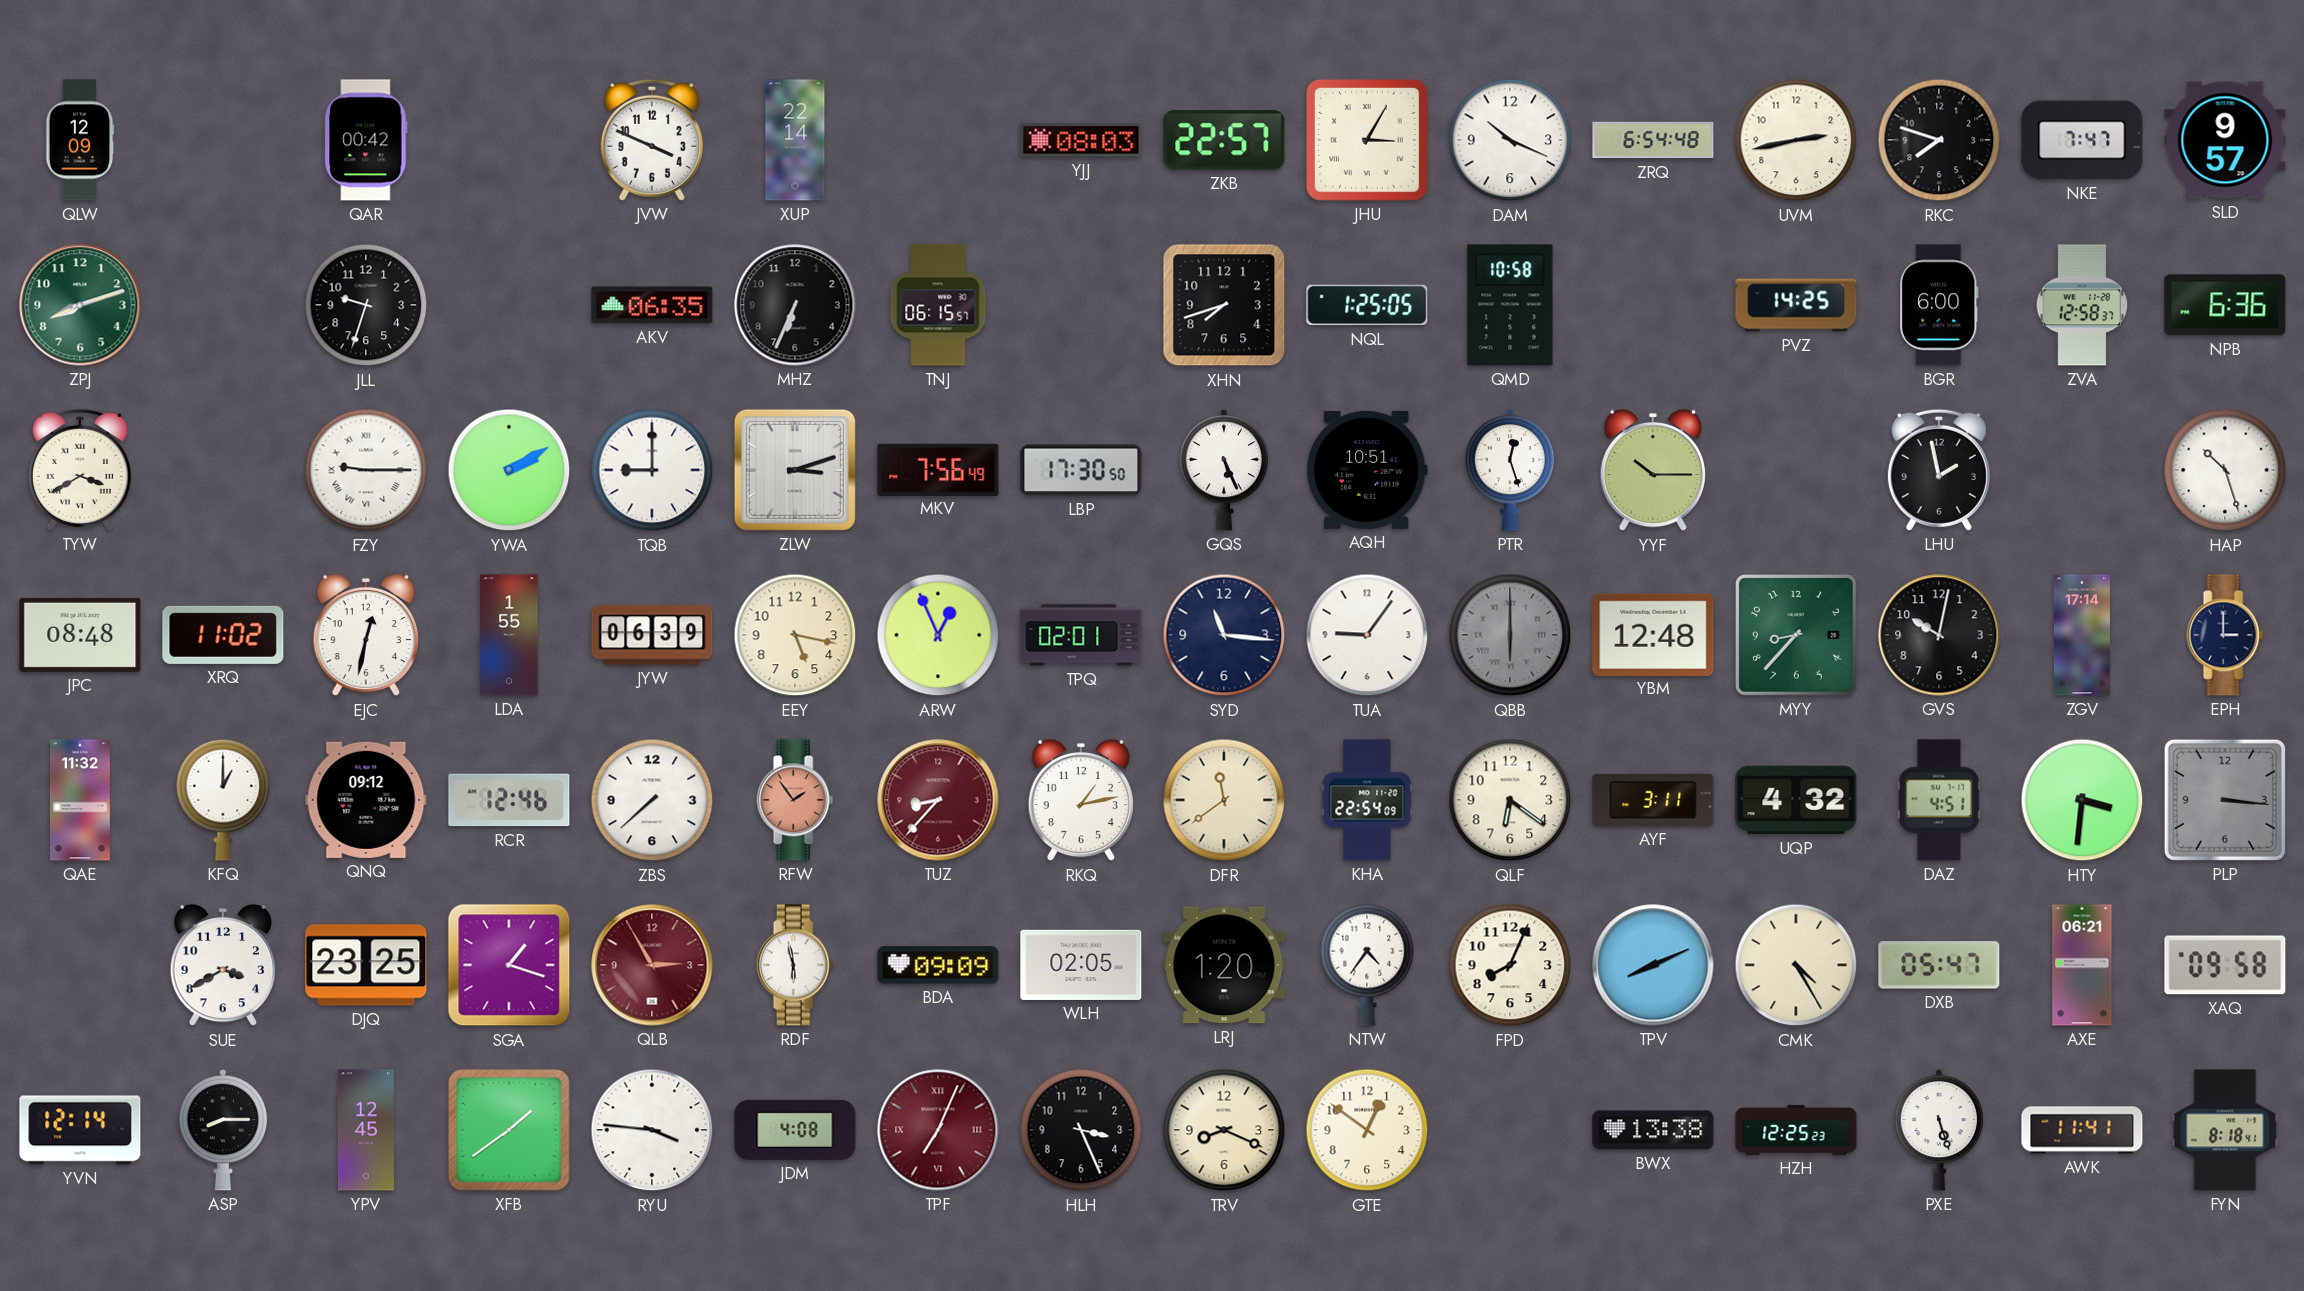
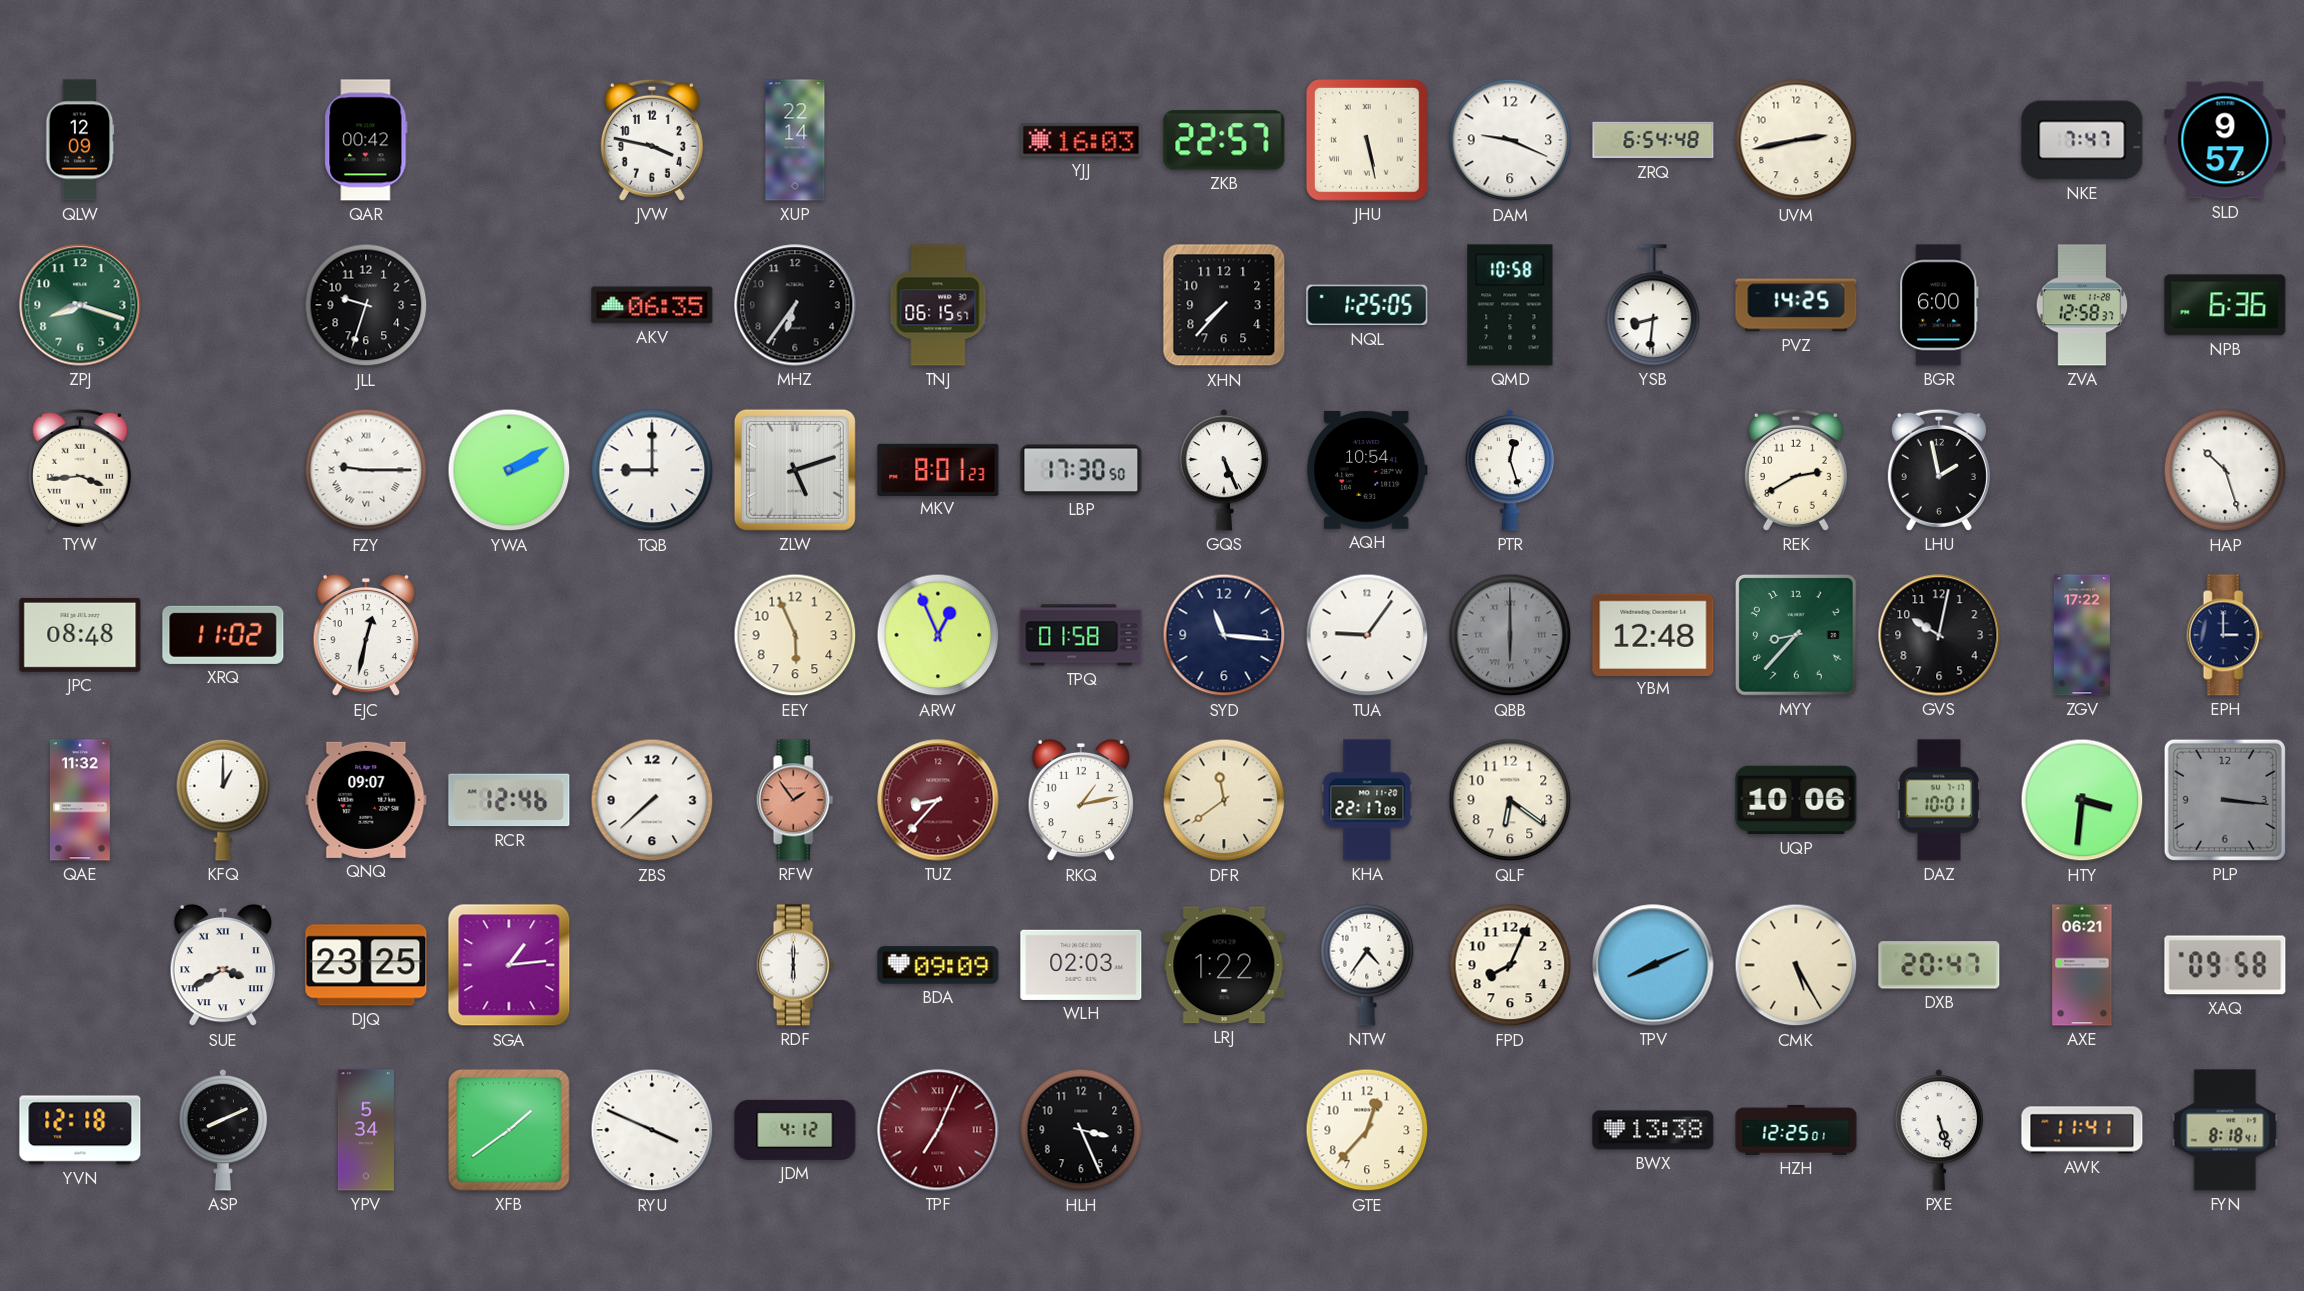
JVW: 3:49 -> 3:47
YJJ: 08:03 -> 16:03
JHU: 3:05 -> 5:28
DAM: 10:19 -> 9:19
RKC: 7:48 -> none
ZPJ: 8:12 -> 8:18
MHZ: 6:34 -> 6:36
XHN: 7:42 -> 7:37
YSB: none -> 8:31
TYW: 3:40 -> 3:44
ZLW: 3:12 -> 5:12
MKV: 7:56 -> 8:01
AQH: 10:51 -> 10:54
YYF: 10:15 -> none
REK: none -> 2:40
LDA: 1:55 -> none
JYW: 06:39 -> none
EEY: 5:17 -> 5:56
TPQ: 02:01 -> 01:58
ZGV: 17:14 -> 17:22
QNQ: 09:12 -> 09:07
KHA: 22:54 -> 22:17
AYF: 3:11 -> none
UQP: 4:32 -> 10:06
DAZ: 4:51 -> 10:01
SUE numerals: Arabic -> Roman
SGA: 1:18 -> 1:14
QLB: 2:55 -> none
RDF: 5:58 -> 6:00
WLH: 02:05 -> 02:03
LRJ: 1:20 -> 1:22
CMK: 4:25 -> 5:25
DXB: 05:47 -> 20:47
YVN: 12:14 -> 12:18
ASP: 8:15 -> 8:11
YPV: 12:45 -> 5:34
RYU: 3:46 -> 3:49
JDM: 4:08 -> 4:12
TRV: 8:19 -> none
GTE: 12:51 -> 12:37
HZH: 12:25:23 -> 12:25:01
